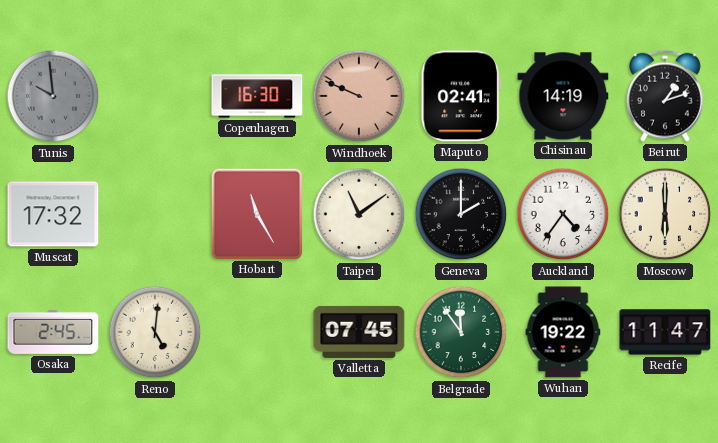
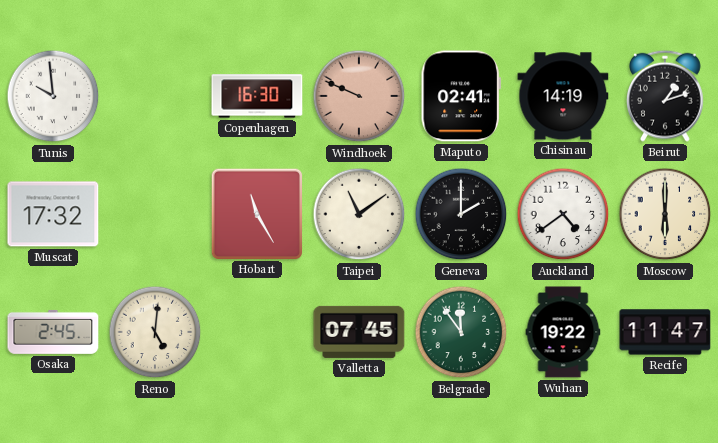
Tunis dial: grey -> white
Auckland: 4:36 -> 4:39
